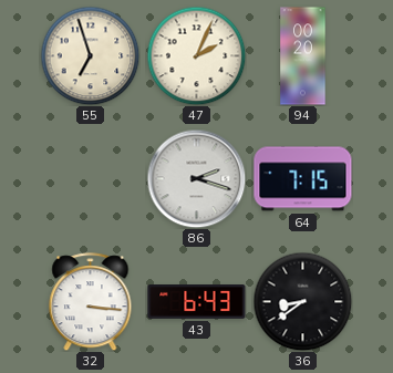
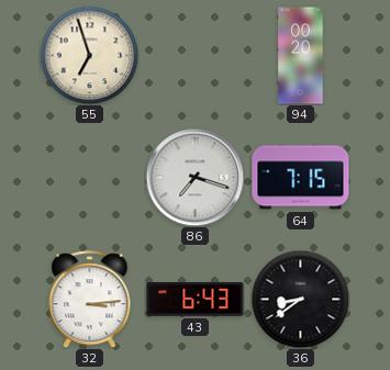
47: 2:04 -> none
86: 2:18 -> 7:18
32: 3:16 -> 3:14
